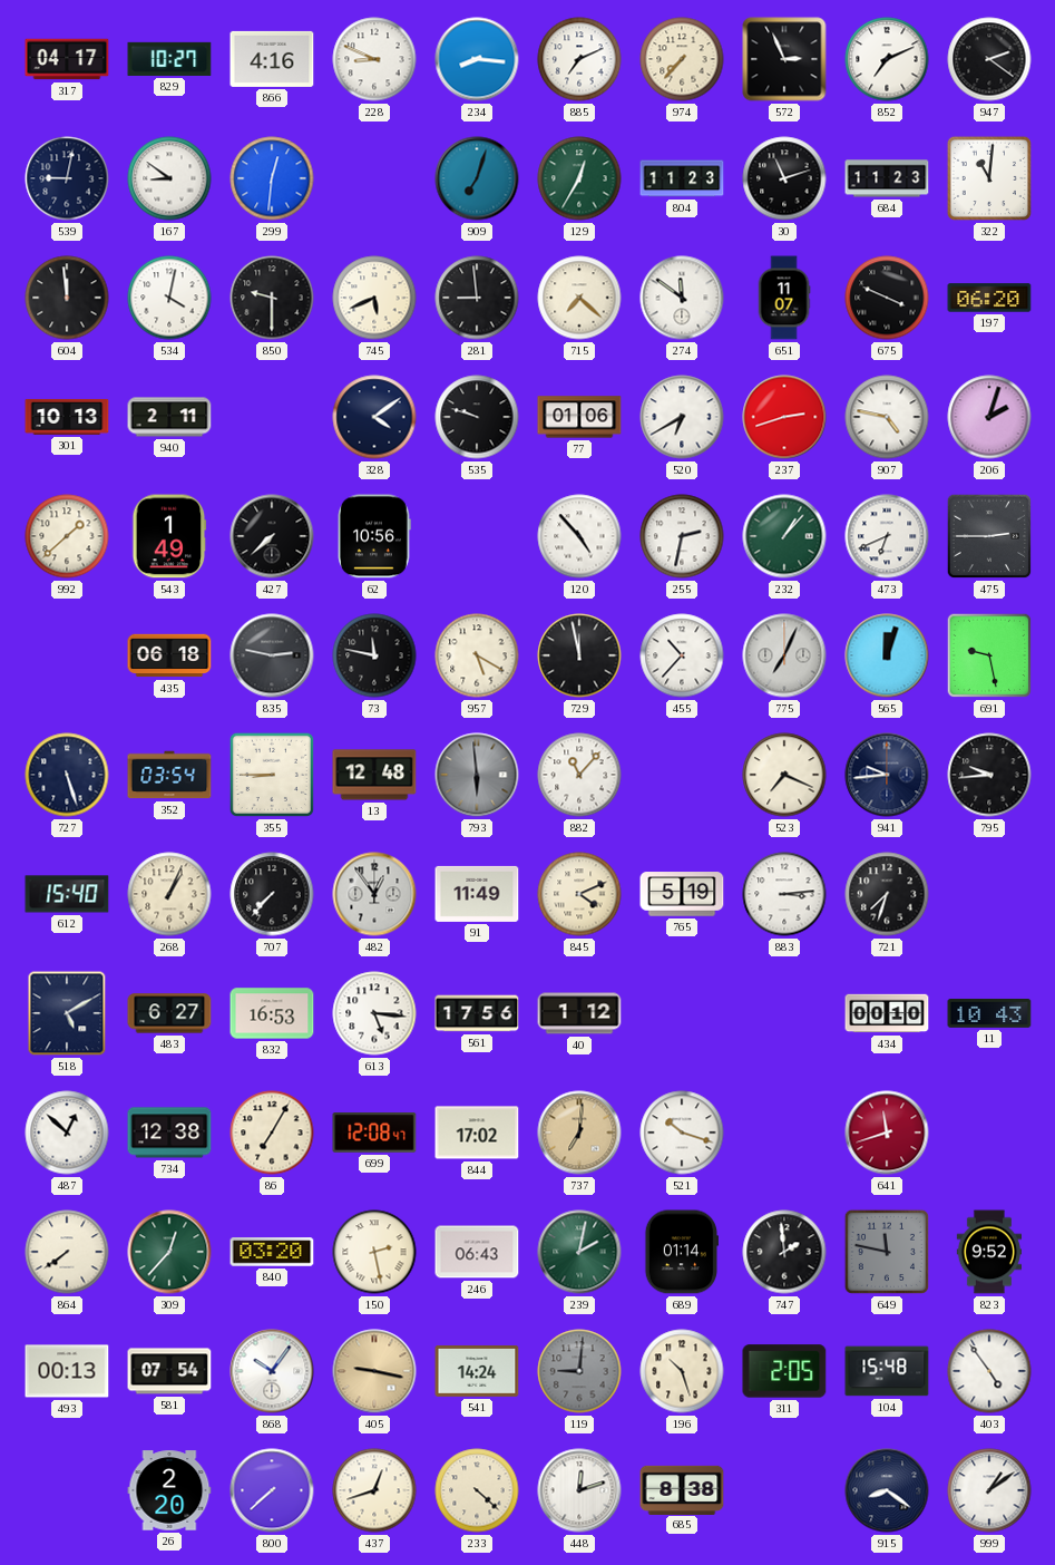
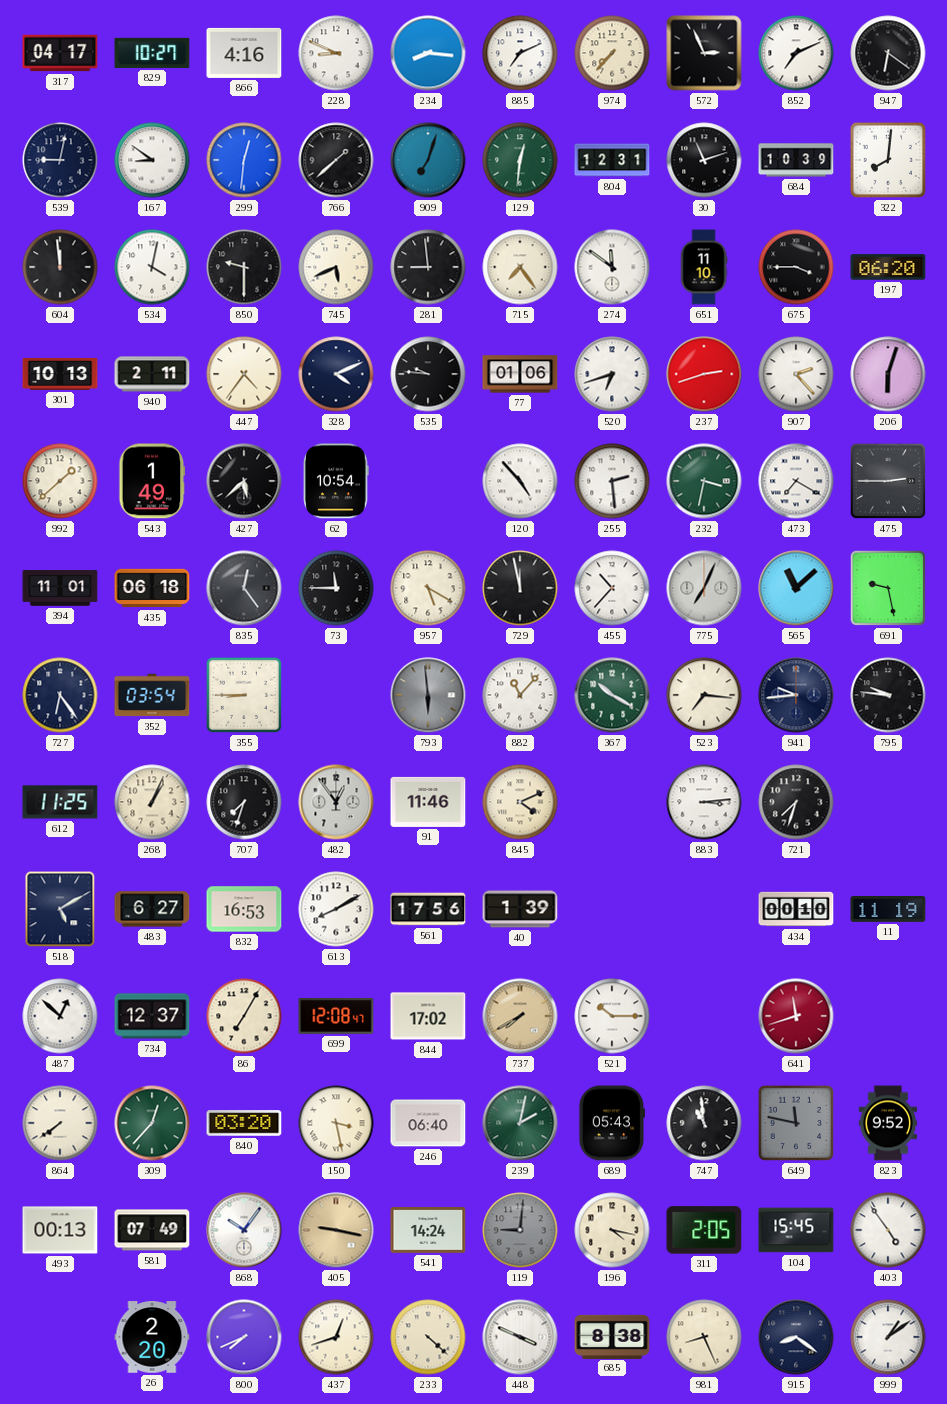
947: 2:21 -> 6:21
766: none -> 1:38
129: 12:35 -> 12:31
804: 11:23 -> 12:31
684: 11:23 -> 10:39
322: 11:01 -> 8:01
715: 7:22 -> 7:24
651: 11:07 -> 11:10
675: 3:49 -> 3:45
447: none -> 4:36
328: 4:09 -> 4:11
535: 9:48 -> 9:46
520: 6:40 -> 6:42
907: 4:47 -> 2:23
206: 2:03 -> 6:03
427: 7:38 -> 5:38
62: 10:56 -> 10:54
255: 2:32 -> 2:29
232: 1:07 -> 3:32
473: 6:41 -> 7:20
394: none -> 11:01
835: 2:47 -> 12:24
73: 11:47 -> 11:45
565: 12:03 -> 11:08
727: 5:27 -> 6:24
13: 12:48 -> none
367: none -> 10:20
523: 7:19 -> 7:16
795: 9:44 -> 9:46
612: 15:40 -> 11:25
707: 7:37 -> 7:33
91: 11:49 -> 11:46
765: 5:19 -> none
613: 5:16 -> 8:10
40: 1:12 -> 1:39
11: 10:43 -> 11:19
734: 12:38 -> 12:37
737: 7:01 -> 7:40
521: 10:18 -> 10:15
150: 2:28 -> 3:28
246: 06:43 -> 06:40
689: 01:14 -> 05:43
747: 1:59 -> 10:59
581: 07:54 -> 07:49
196: 10:27 -> 4:17
104: 15:48 -> 15:45
800: 7:38 -> 7:41
448: 12:12 -> 3:49
981: none -> 8:26
